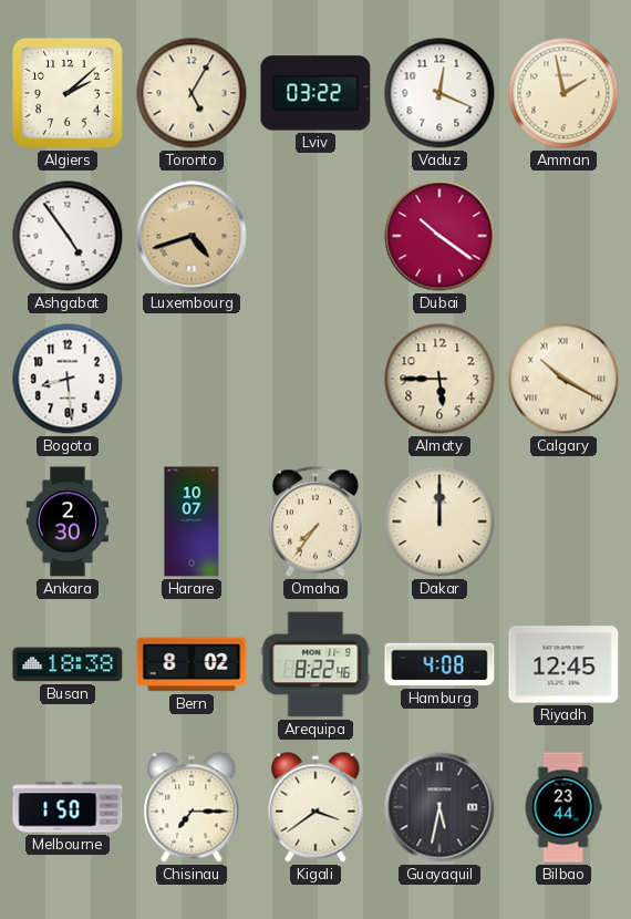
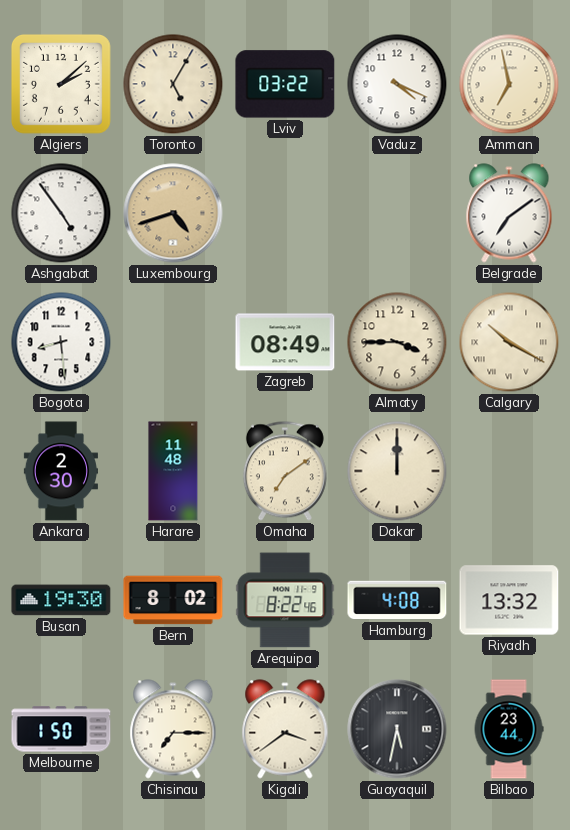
Vaduz: 12:19 -> 4:19
Amman: 1:58 -> 6:58
Dubai: 10:21 -> none
Belgrade: none -> 7:09
Zagreb: none -> 08:49
Almaty: 5:45 -> 3:45
Harare: 10:07 -> 11:48
Omaha: 7:36 -> 7:09
Busan: 18:38 -> 19:30
Riyadh: 12:45 -> 13:32
